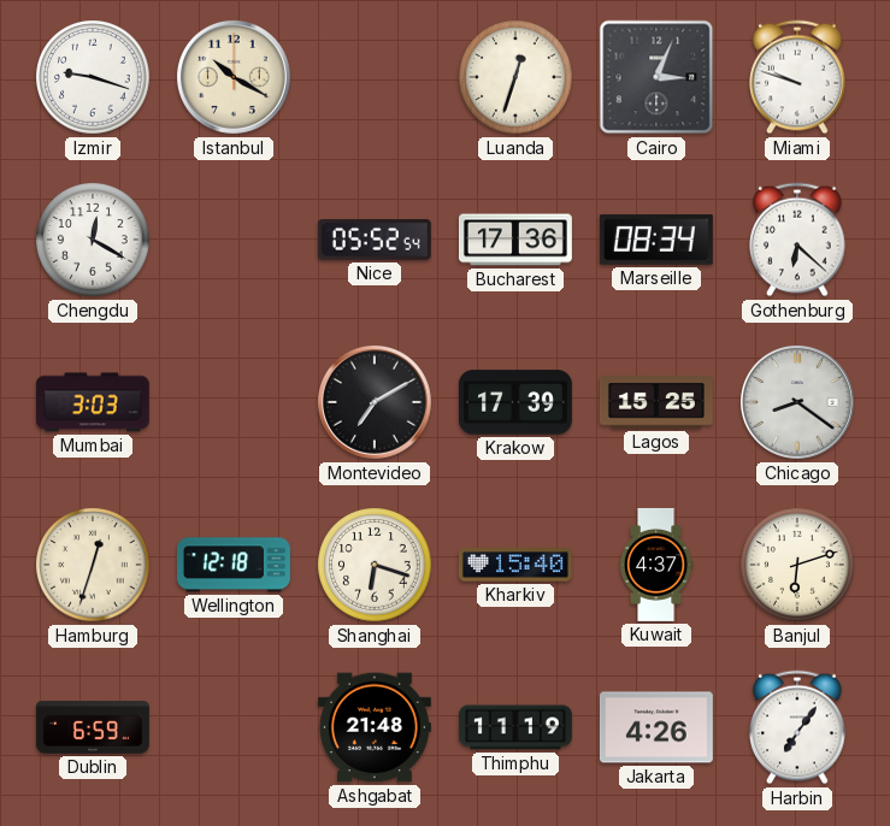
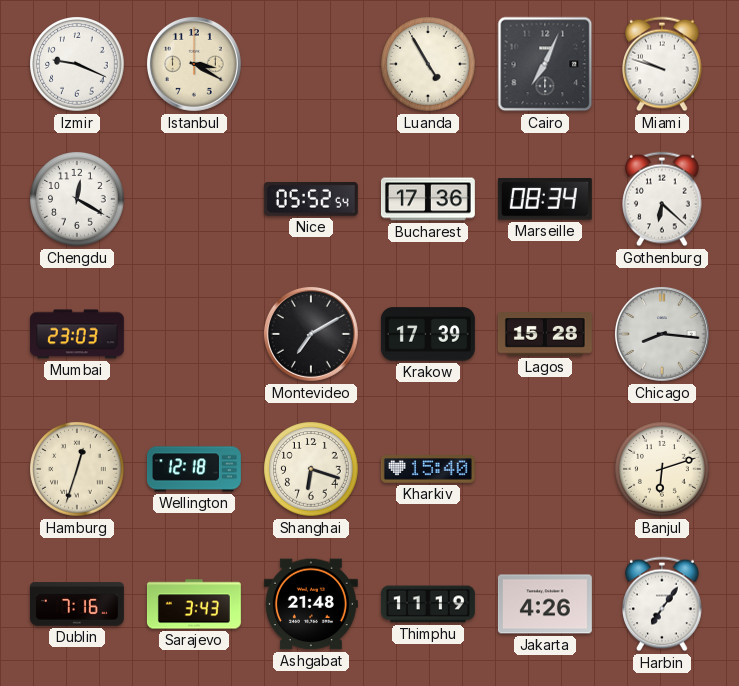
Izmir: 9:18 -> 9:19
Istanbul: 10:20 -> 3:20
Luanda: 12:33 -> 4:55
Cairo: 3:04 -> 7:04
Mumbai: 3:03 -> 23:03
Lagos: 15:25 -> 15:28
Chicago: 8:21 -> 8:16
Kuwait: 4:37 -> none
Dublin: 6:59 -> 7:16
Sarajevo: none -> 3:43
